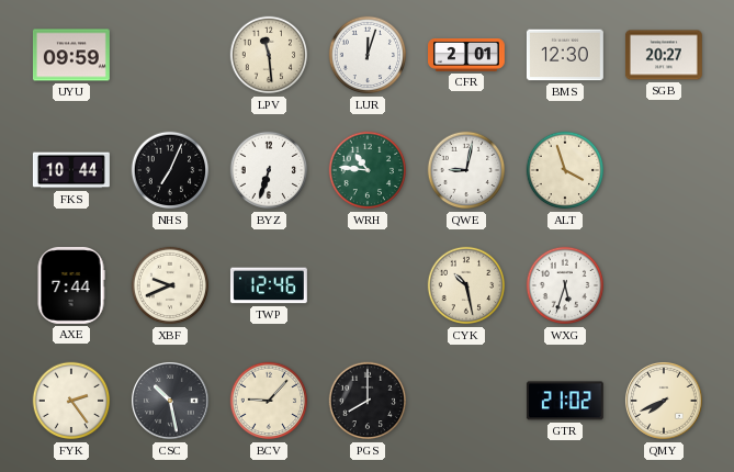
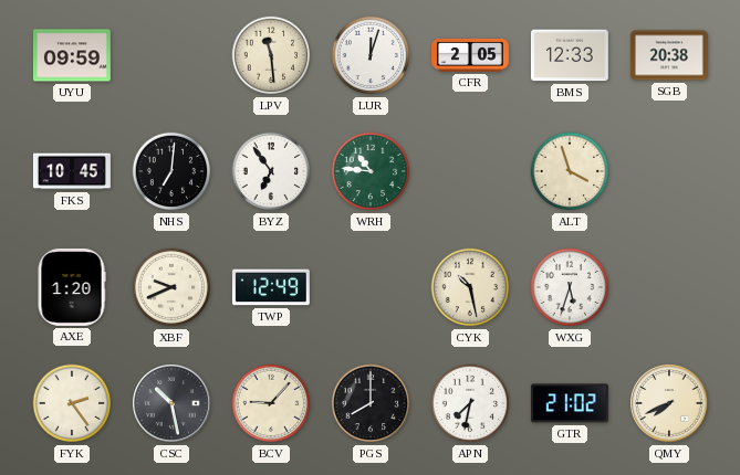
CFR: 2:01 -> 2:05
BMS: 12:30 -> 12:33
SGB: 20:27 -> 20:38
FKS: 10:44 -> 10:45
NHS: 7:04 -> 7:01
BYZ: 6:33 -> 6:54
QWE: 9:02 -> none
AXE: 7:44 -> 1:20
TWP: 12:46 -> 12:49
APN: none -> 7:32
